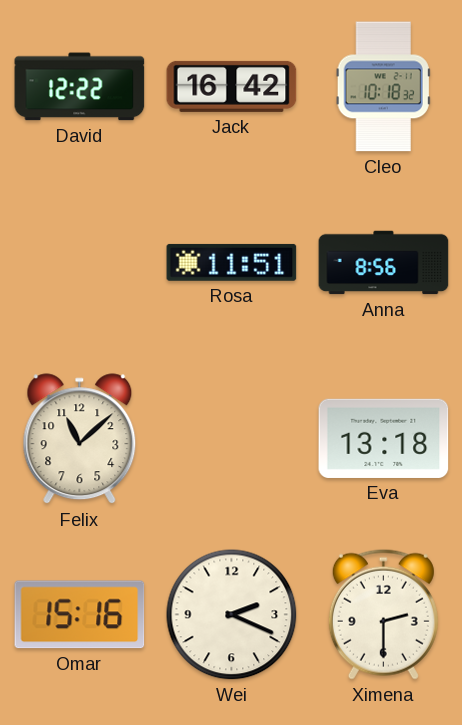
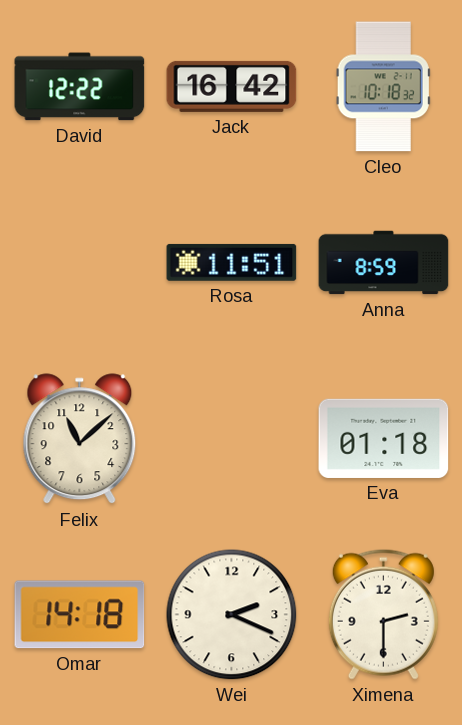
Anna: 8:56 -> 8:59
Eva: 13:18 -> 01:18
Omar: 15:16 -> 14:18
